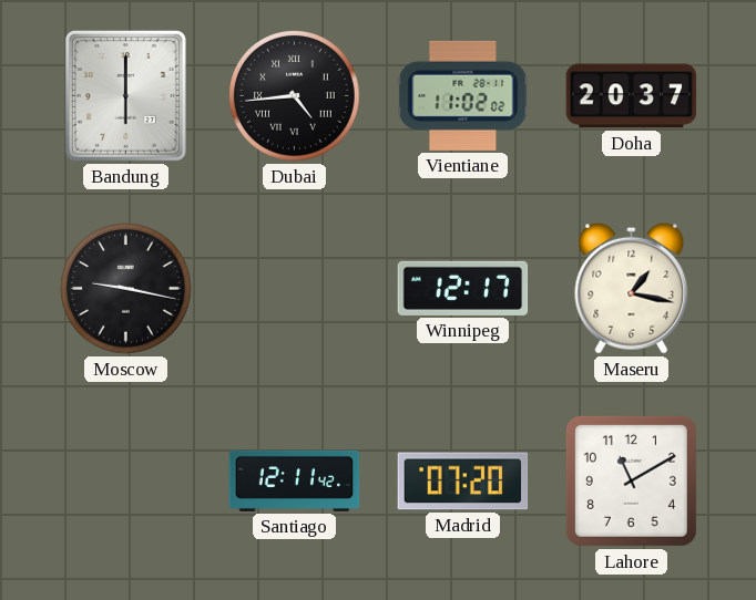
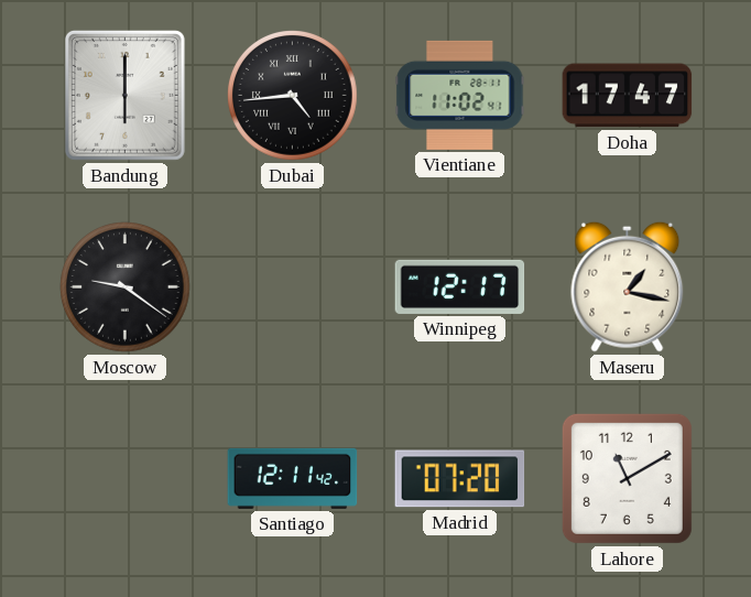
Vientiane: 11:02:02 -> 11:02:41
Doha: 20:37 -> 17:47
Moscow: 9:17 -> 9:21
